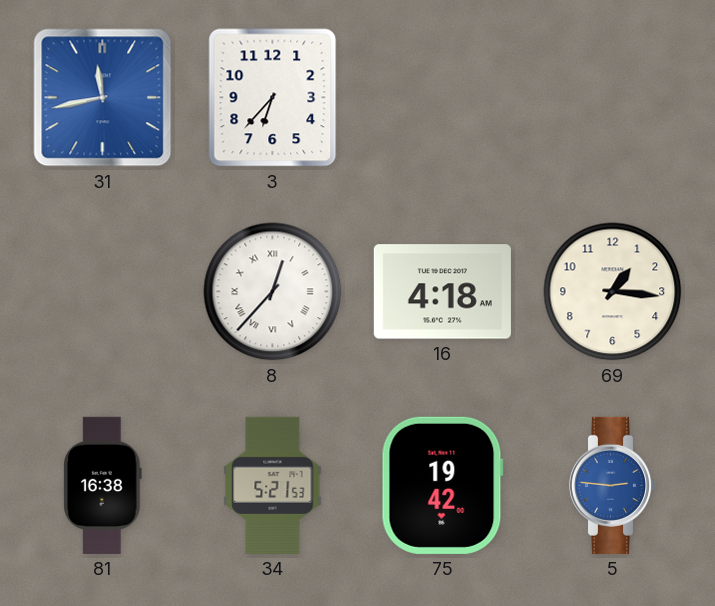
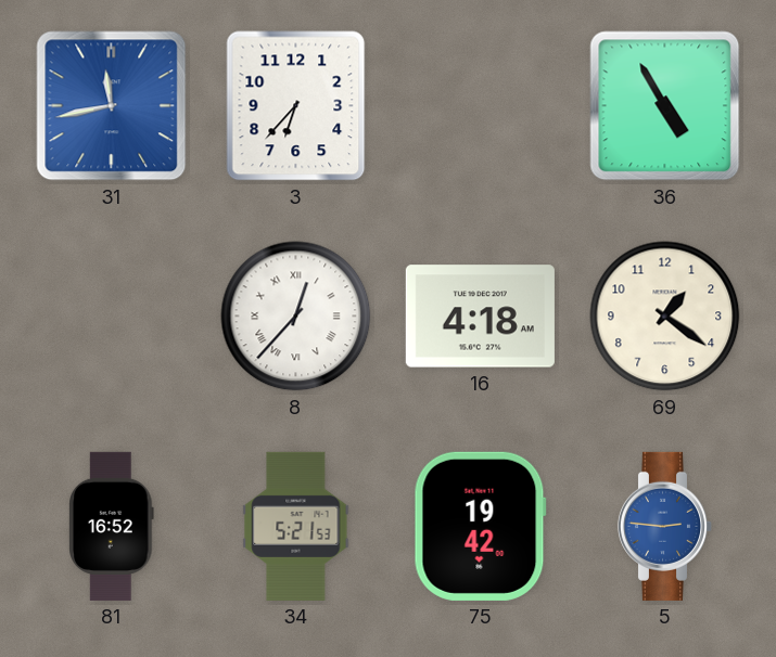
36: none -> 4:55
69: 1:16 -> 1:21
81: 16:38 -> 16:52
